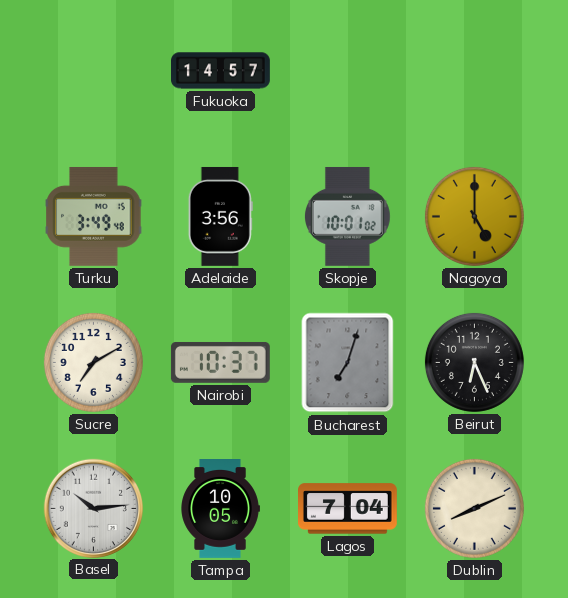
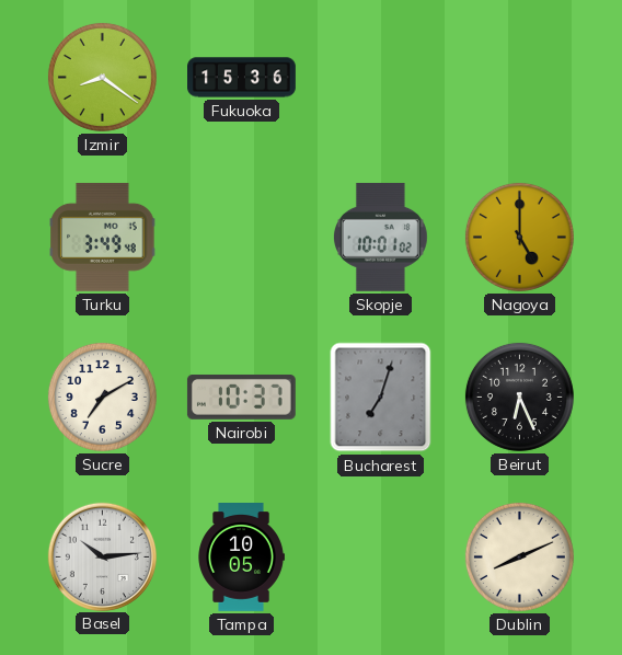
Izmir: none -> 8:21
Fukuoka: 14:57 -> 15:36
Adelaide: 3:56 -> none
Lagos: 7:04 -> none
